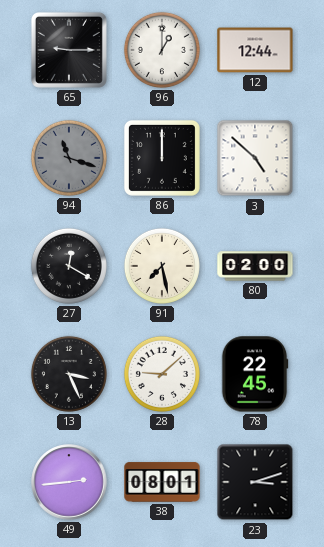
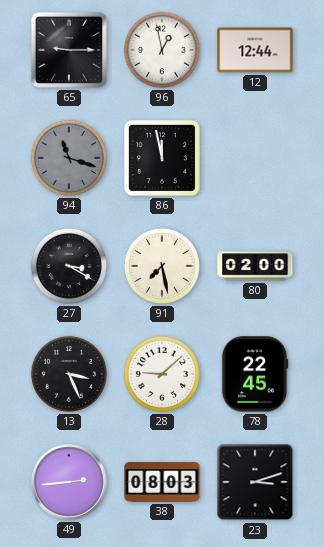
96: 1:00 -> 12:58
86: 12:00 -> 11:58
3: 4:52 -> none
27: 12:20 -> 3:20
38: 08:01 -> 08:03
